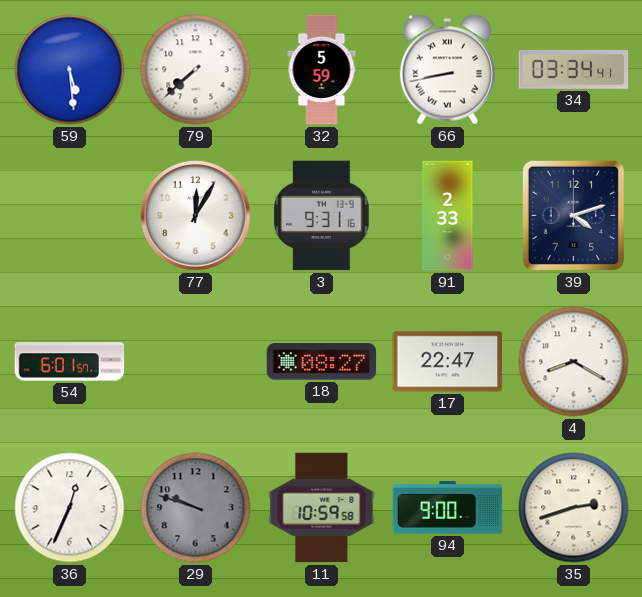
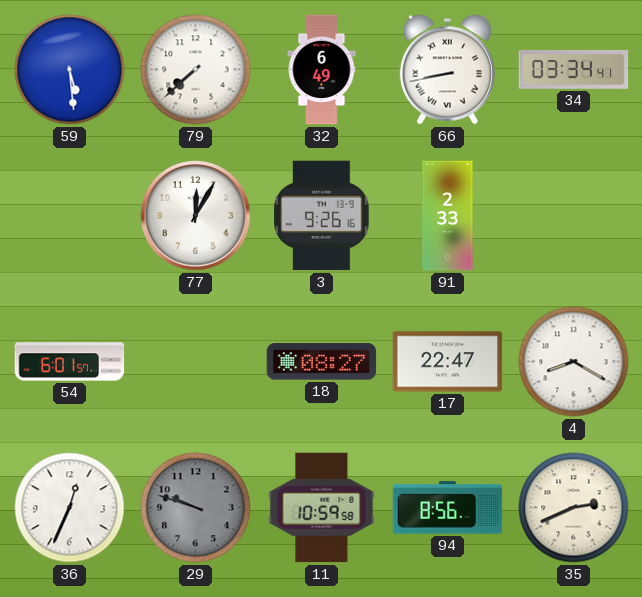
32: 5:59 -> 6:49
3: 9:31 -> 9:26
39: 4:12 -> none
94: 9:00 -> 8:56
35: 2:42 -> 2:41
